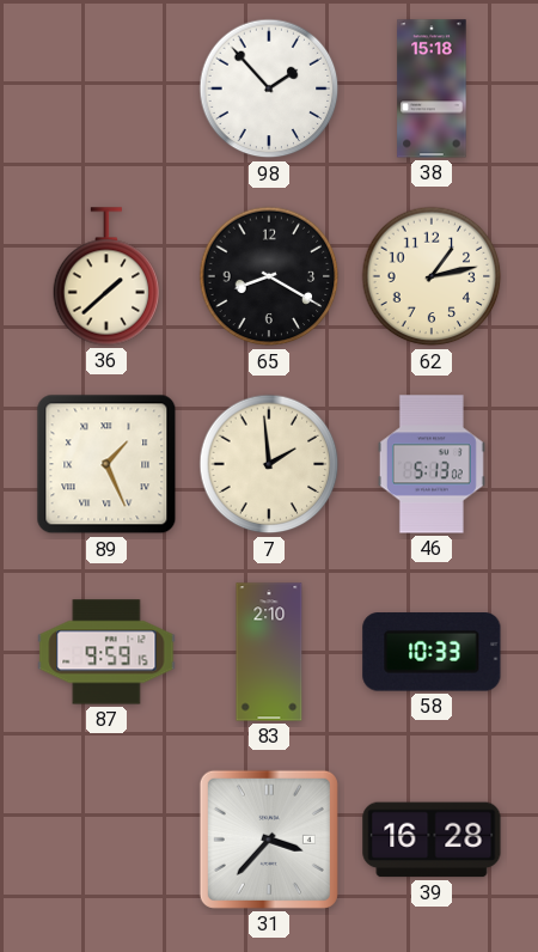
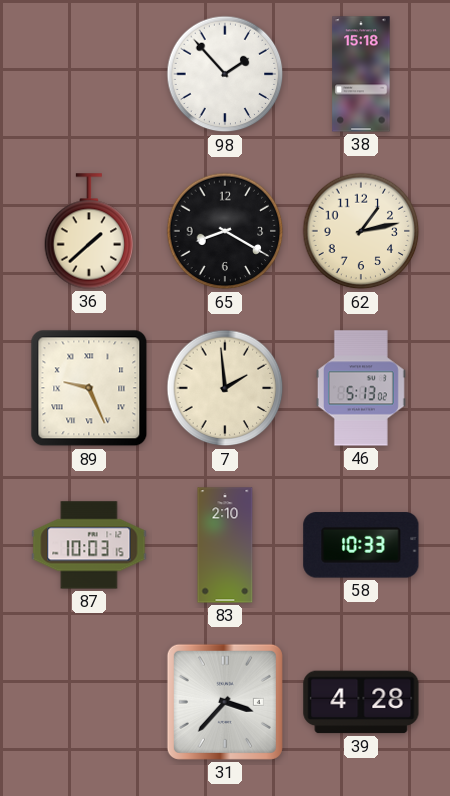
89: 1:26 -> 9:26
87: 9:59 -> 10:03
39: 16:28 -> 4:28
